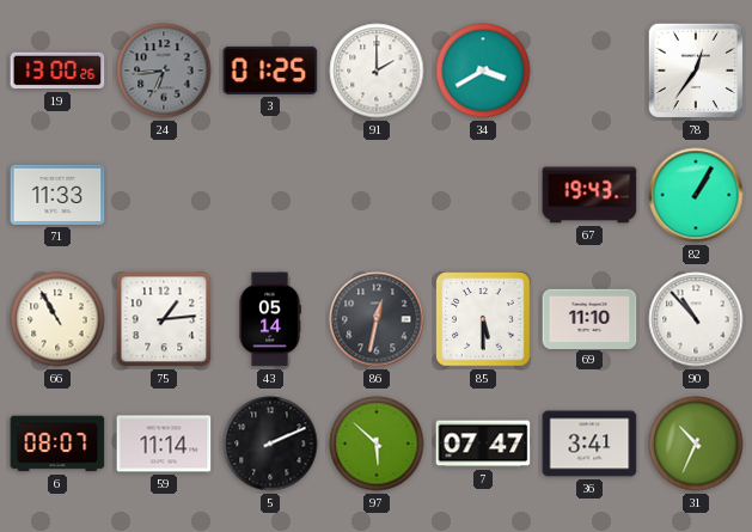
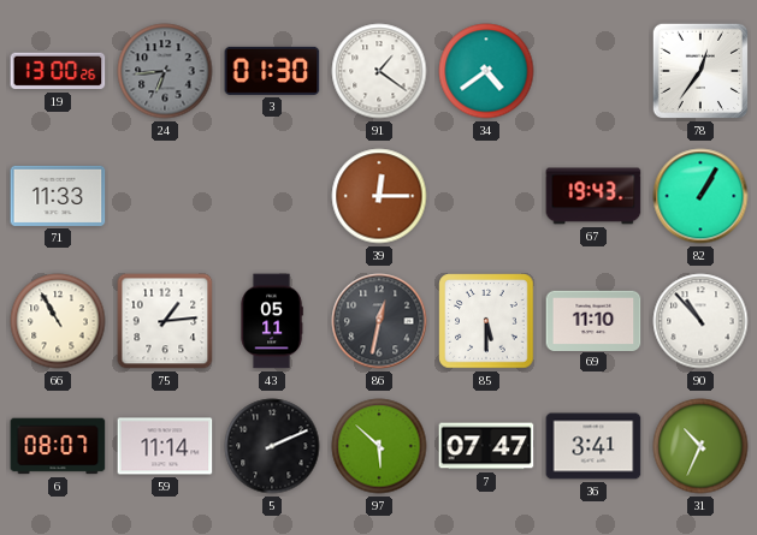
3: 01:25 -> 01:30
91: 2:00 -> 1:21
34: 3:40 -> 4:39
39: none -> 12:15
43: 05:14 -> 05:11
